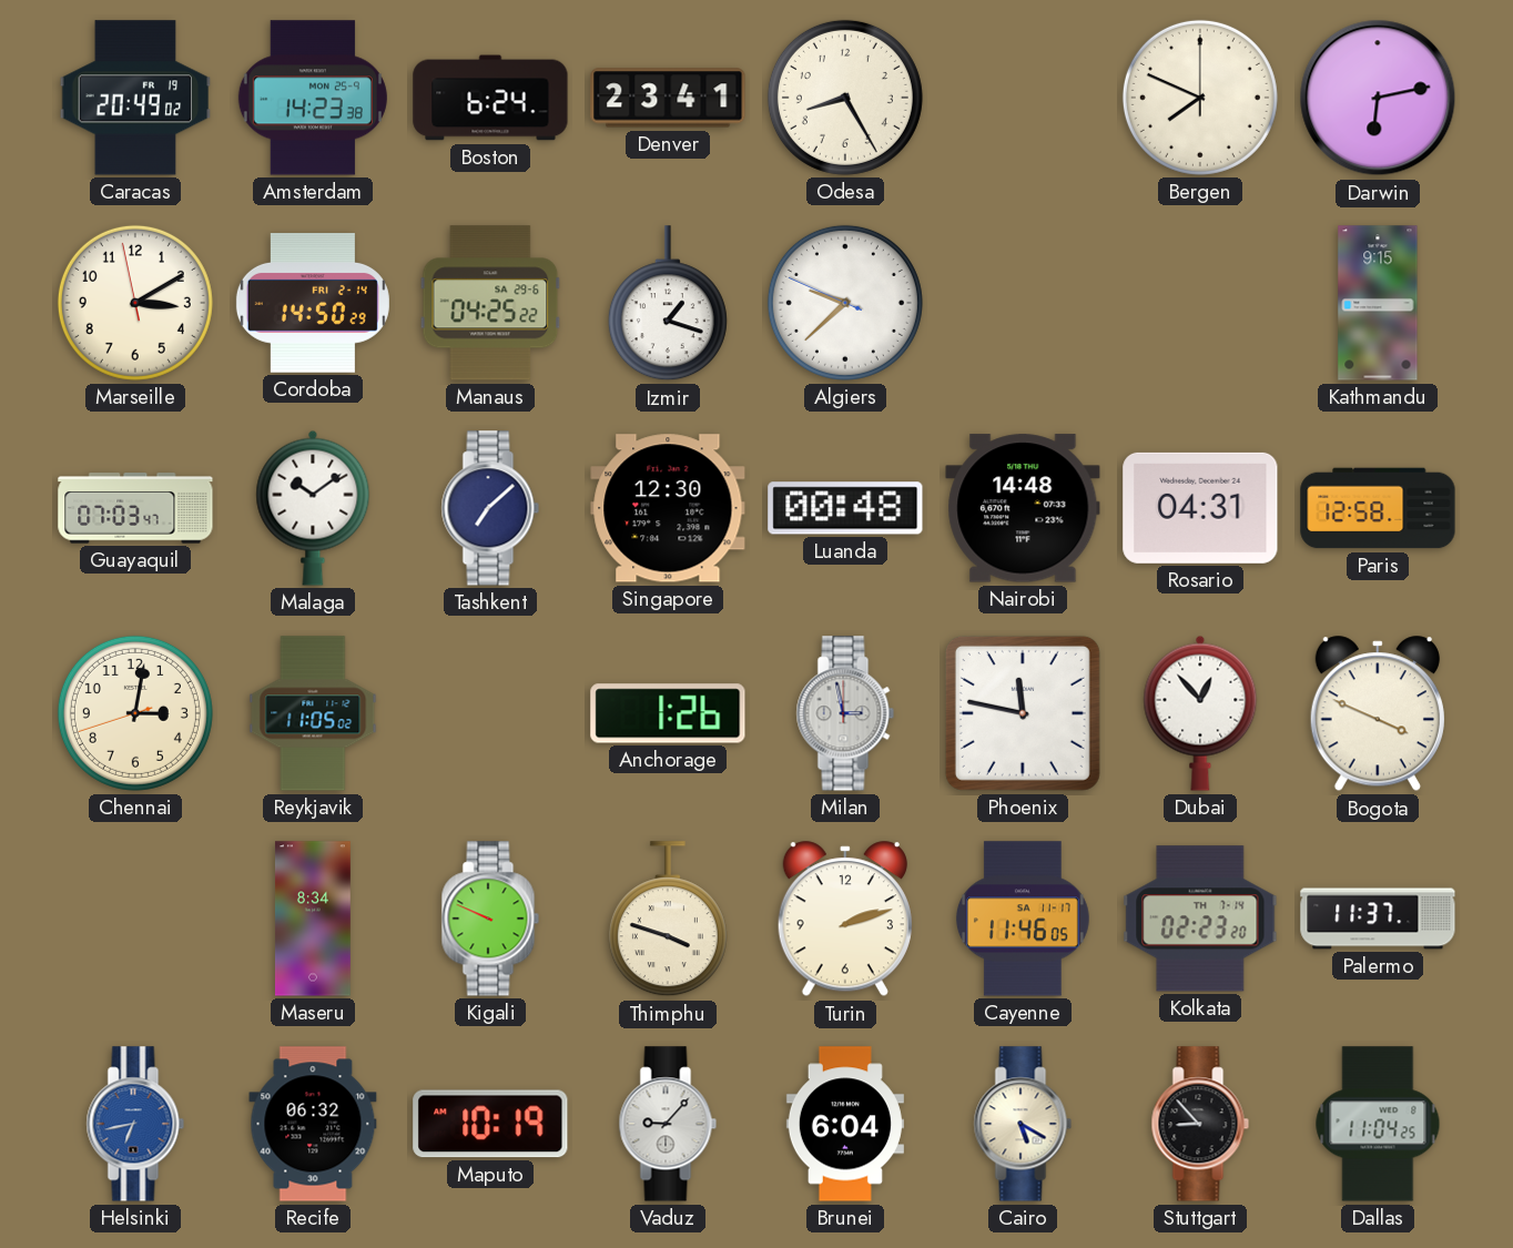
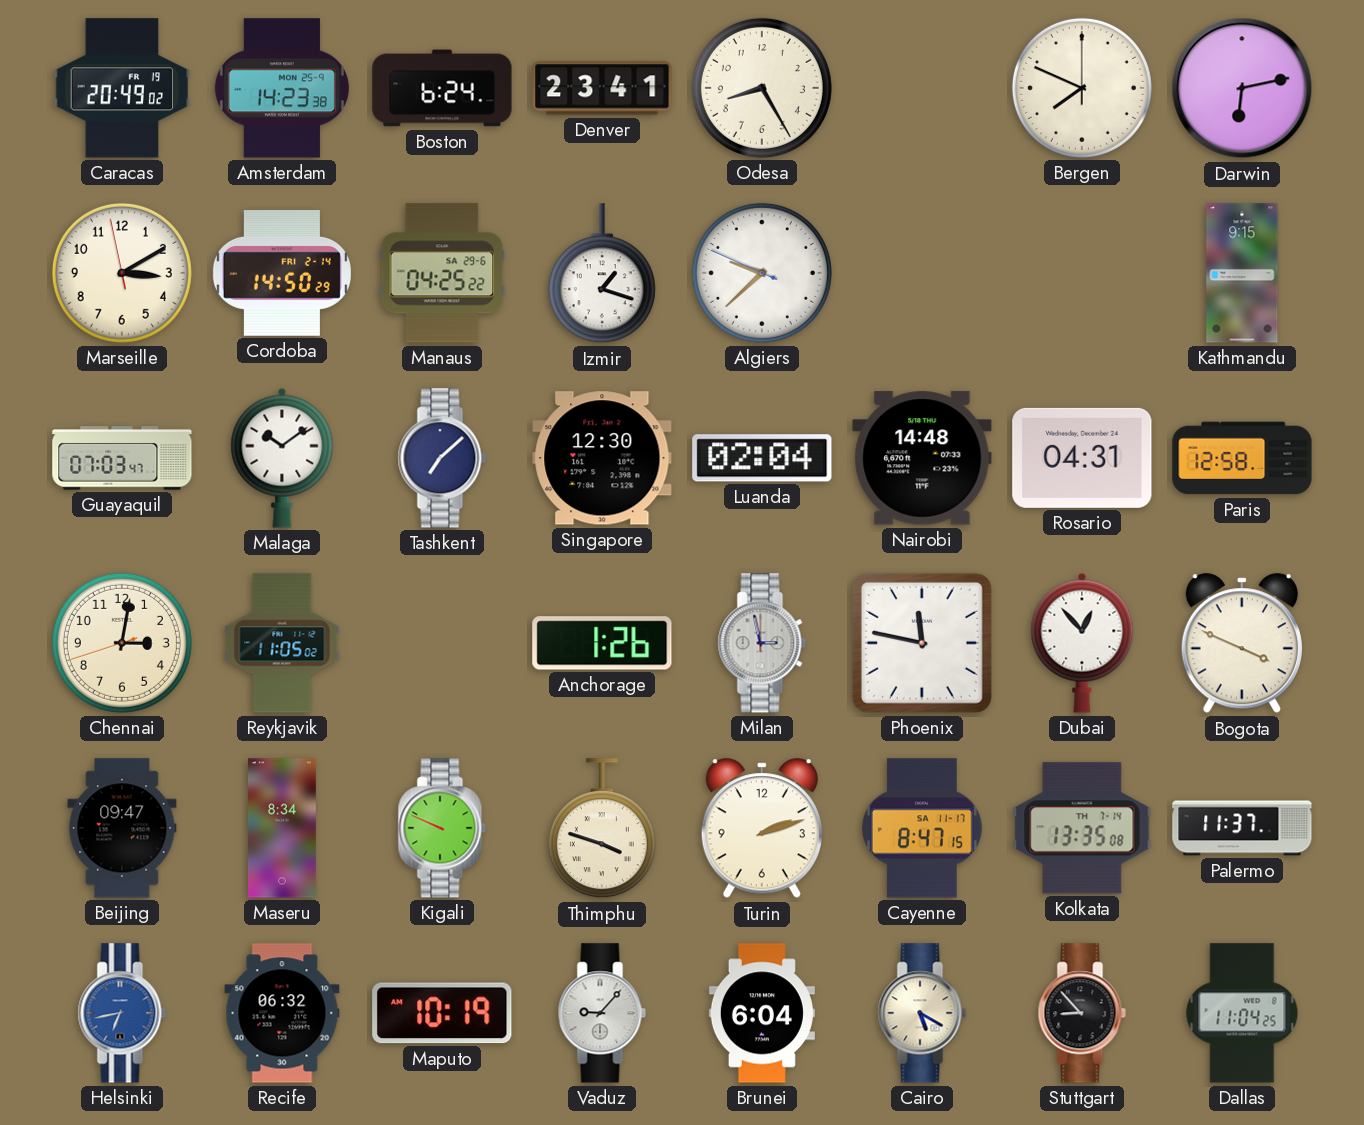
Luanda: 00:48 -> 02:04
Beijing: none -> 09:47
Cayenne: 11:46 -> 8:47
Kolkata: 02:23 -> 13:35
